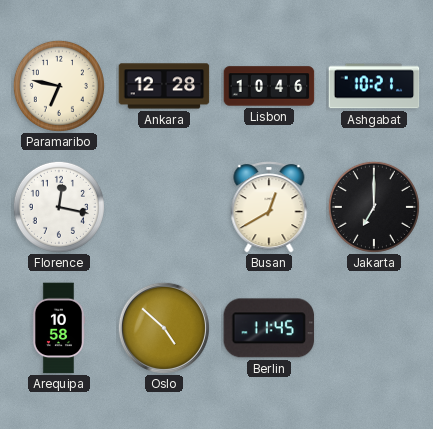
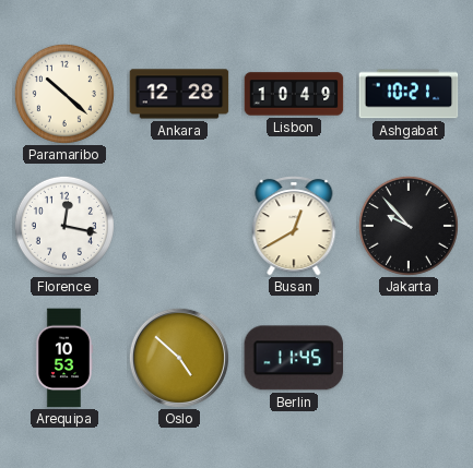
Paramaribo: 6:47 -> 10:22
Lisbon: 10:46 -> 10:49
Jakarta: 7:00 -> 9:53
Arequipa: 10:58 -> 10:53
